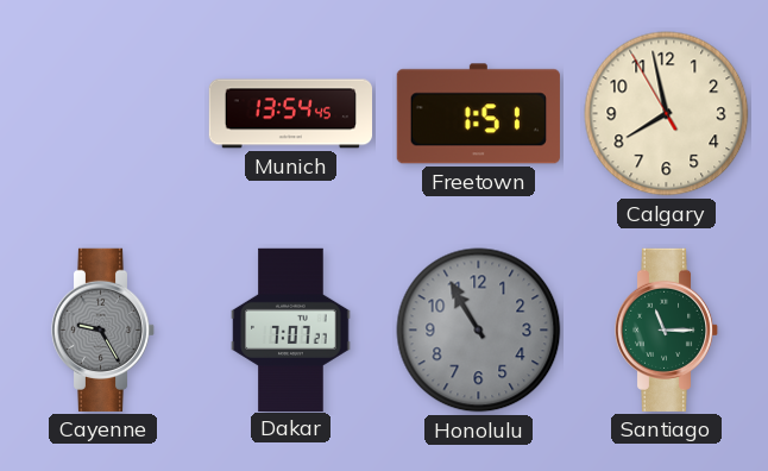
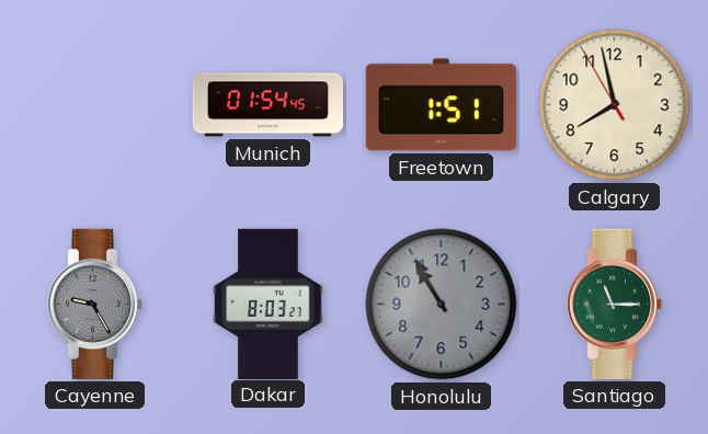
Munich: 13:54 -> 01:54
Dakar: 7:07 -> 8:03
